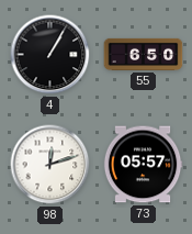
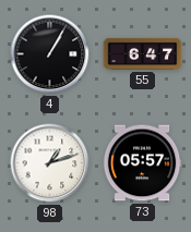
55: 6:50 -> 6:47
98: 12:12 -> 1:12
